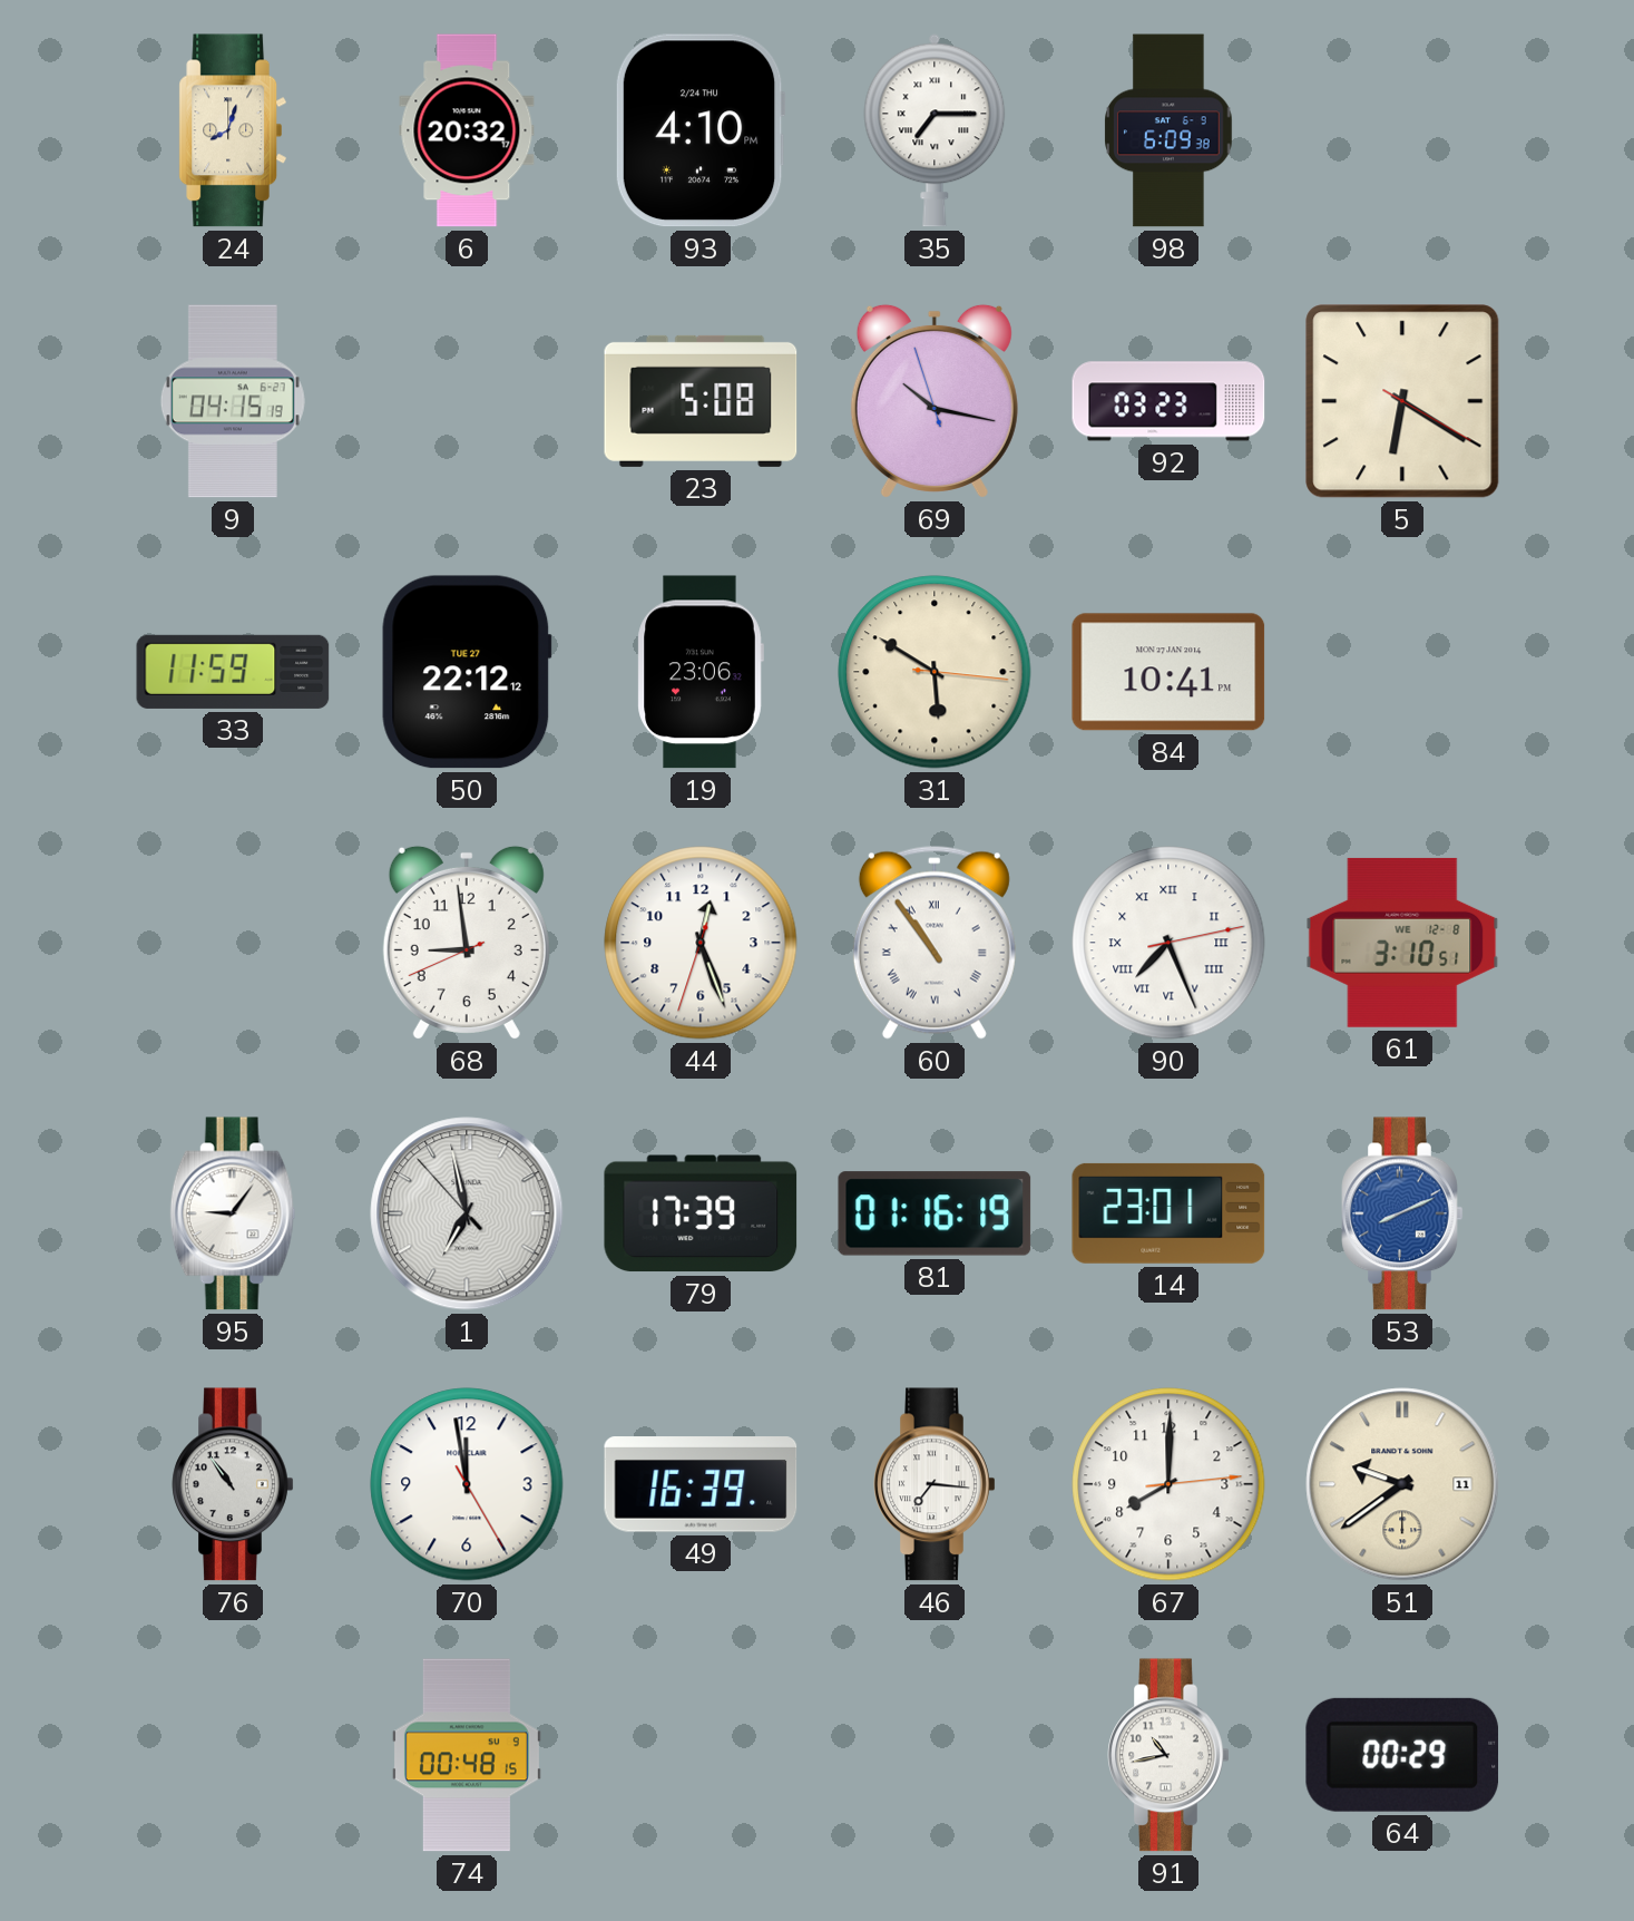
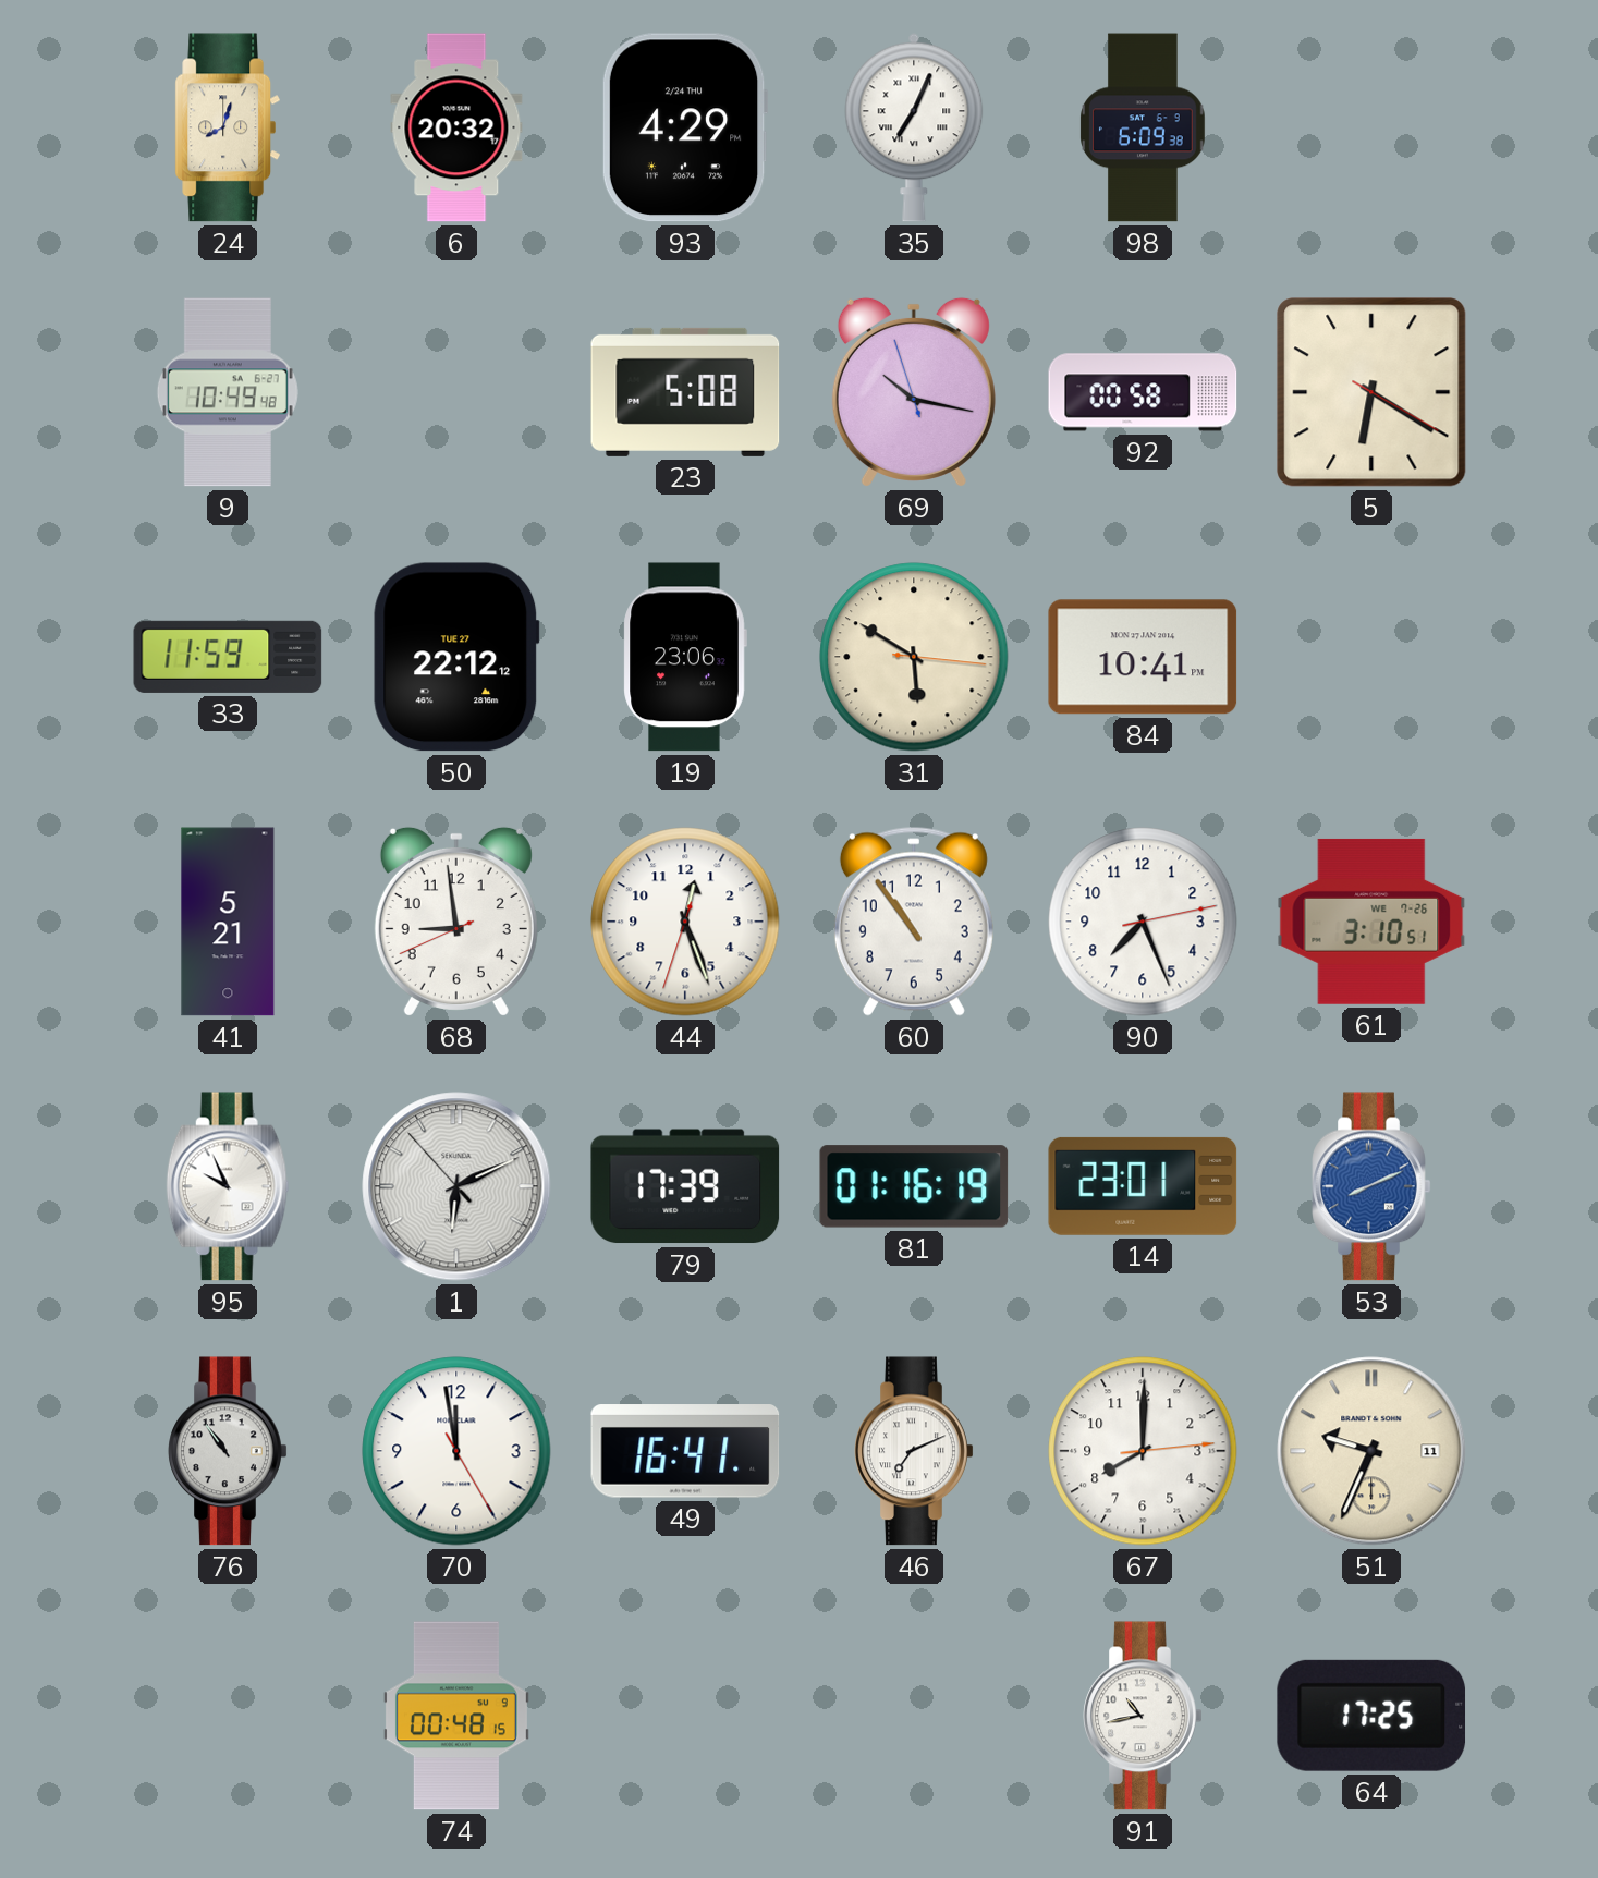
93: 4:10 -> 4:29
35: 7:15 -> 7:04
9: 04:15 -> 10:49
92: 03:23 -> 00:58
41: none -> 5:21
60 numerals: Roman -> Arabic
90 numerals: Roman -> Arabic
61 date: WE 12-8 -> WE 7-26
95: 9:06 -> 9:56
1: 6:57 -> 6:10
49: 16:39 -> 16:41
46: 7:16 -> 7:11
51: 9:39 -> 9:34
64: 00:29 -> 17:25
